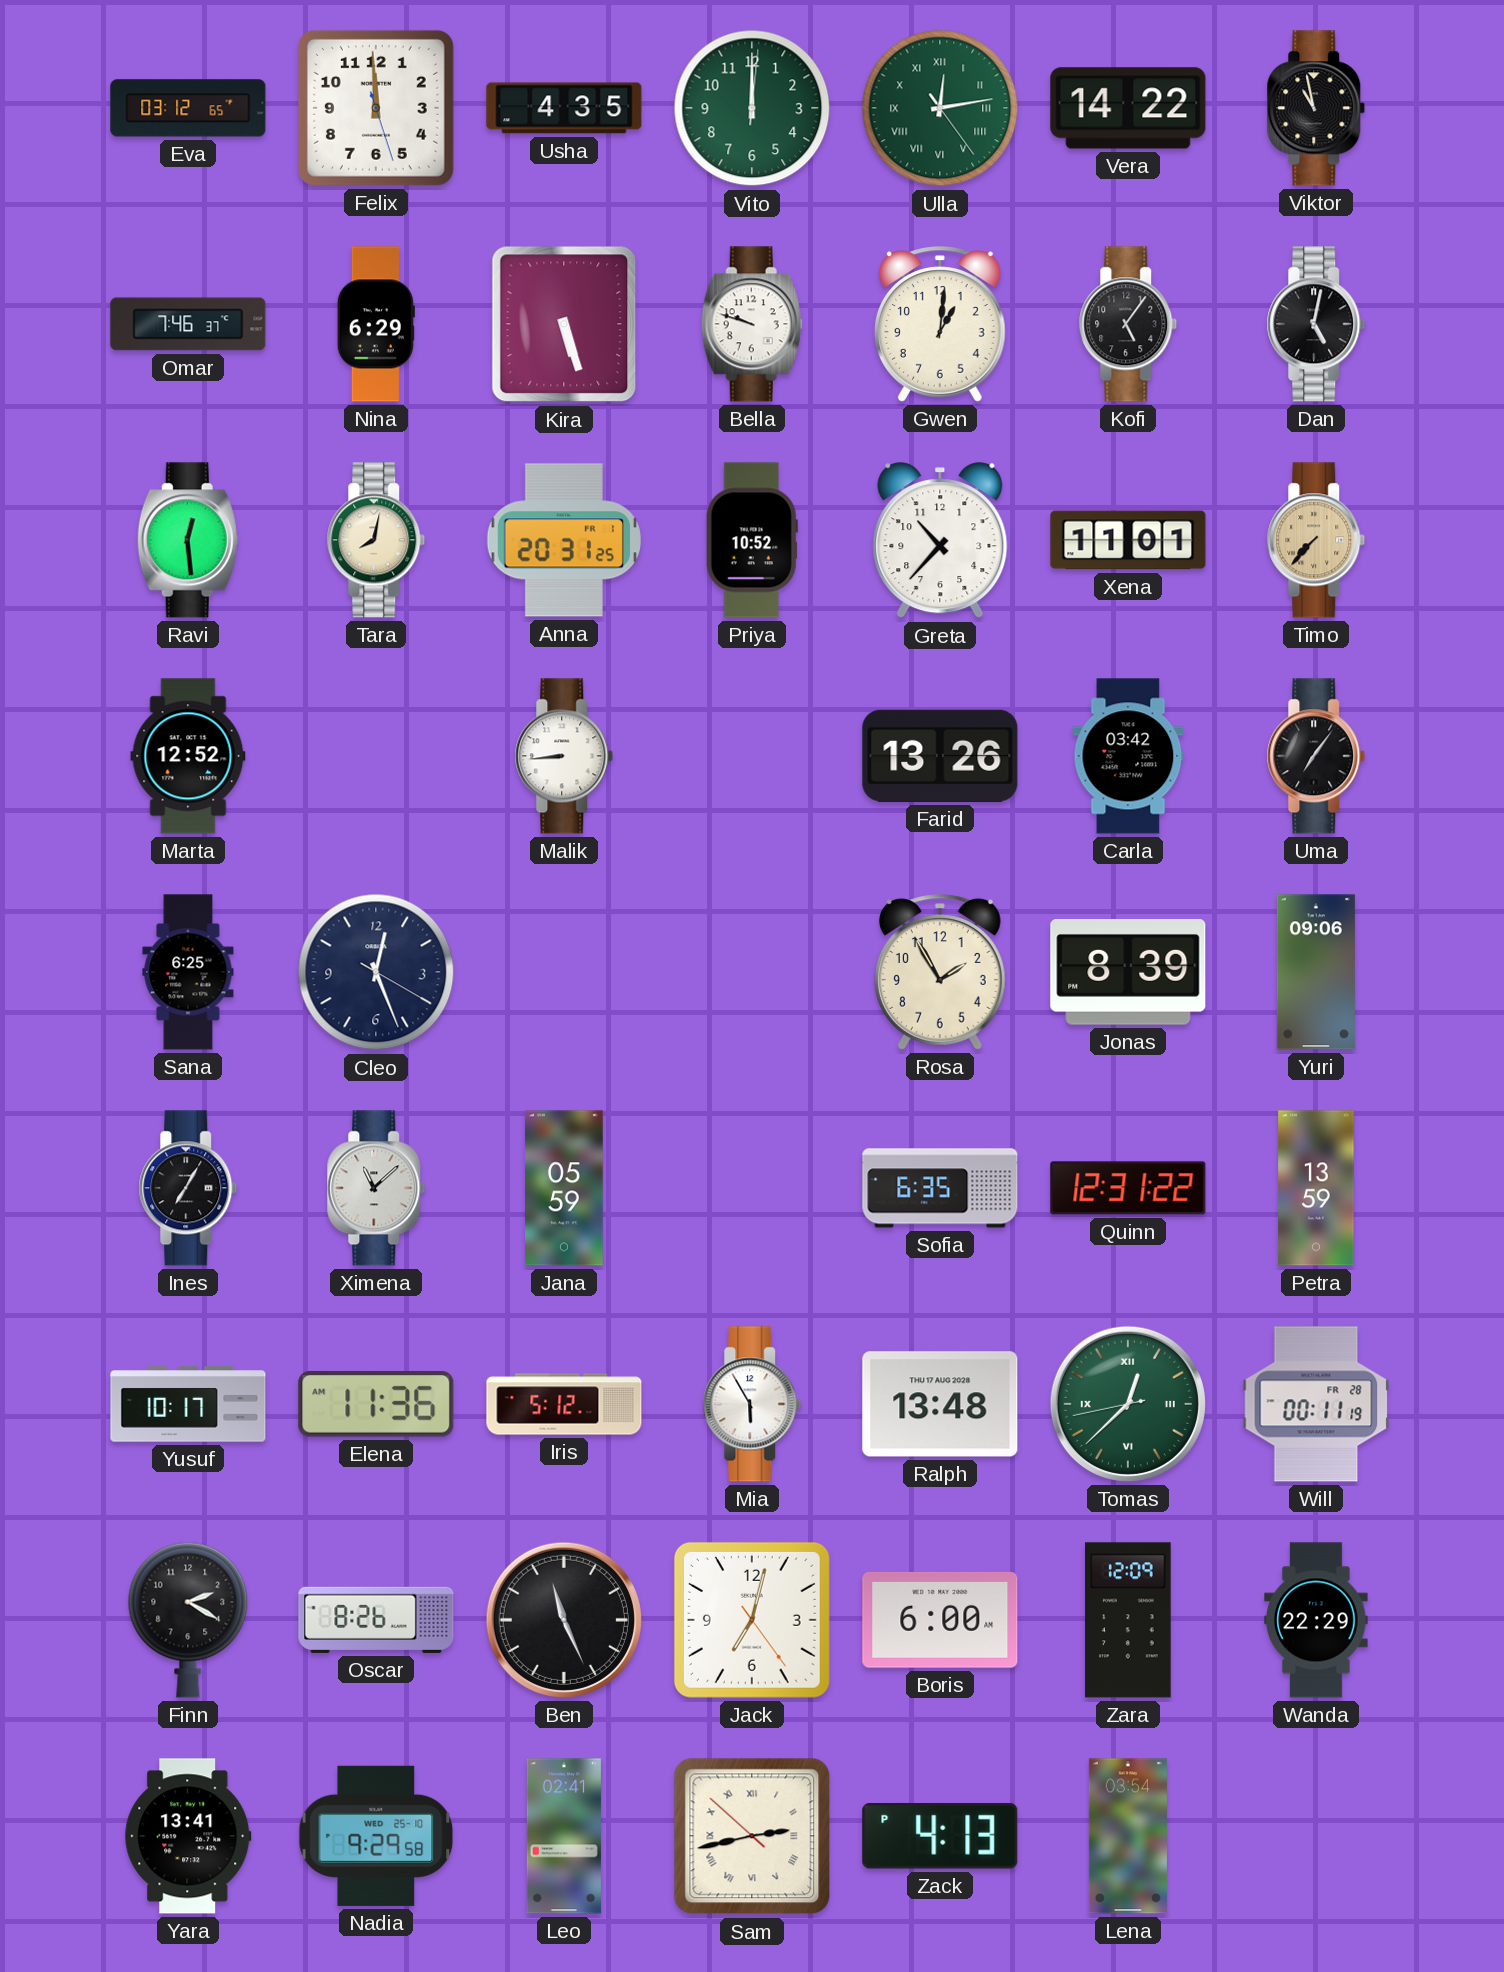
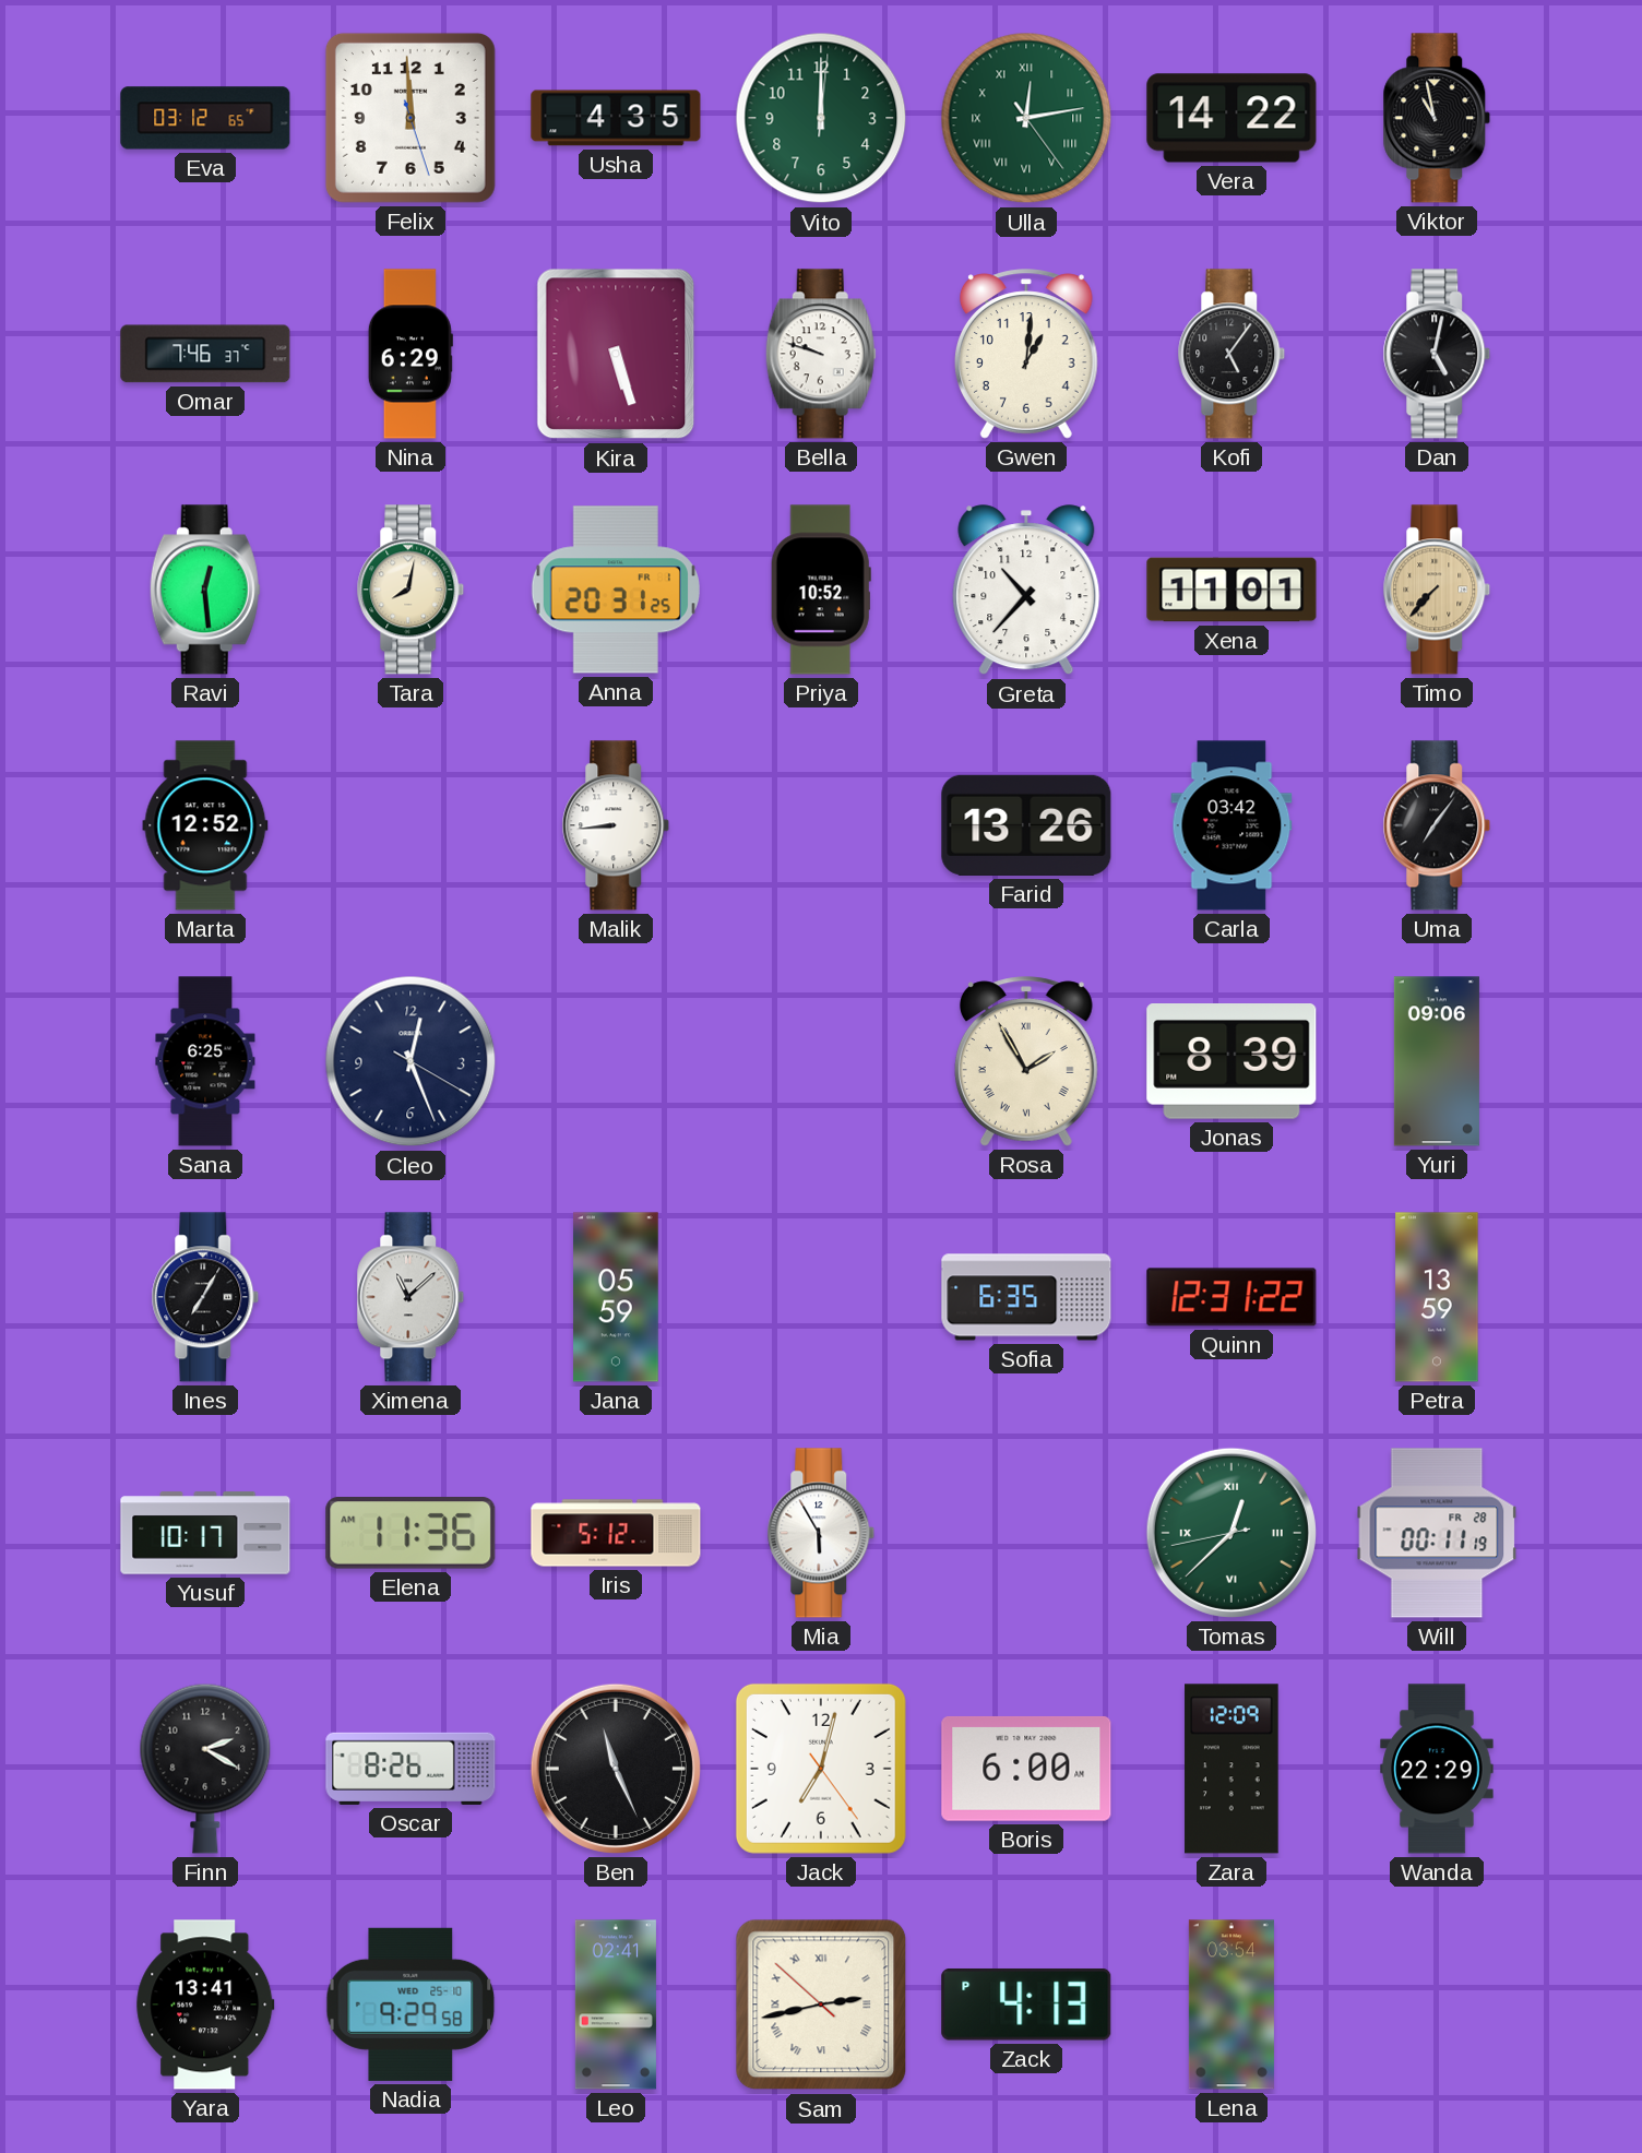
Rosa numerals: Arabic -> Roman
Ralph: 13:48 -> none
